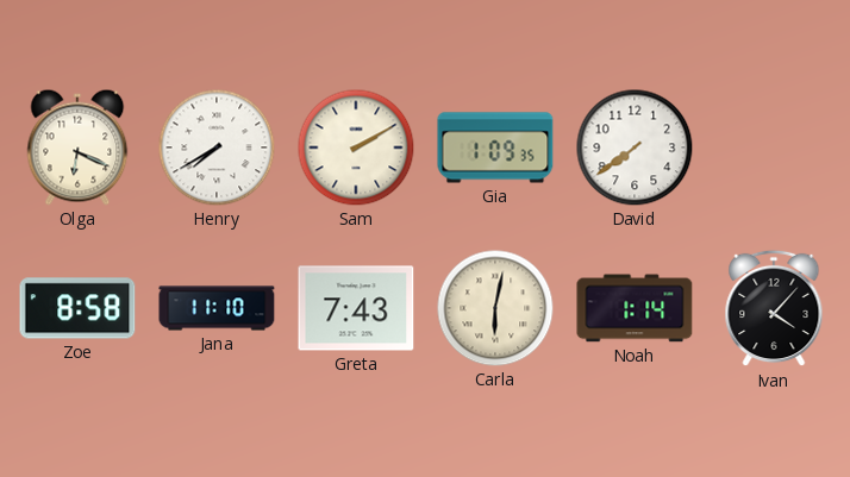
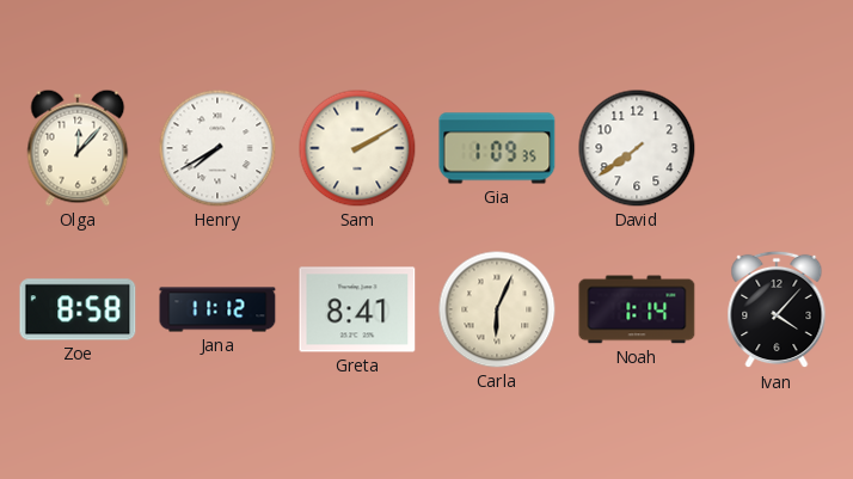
Olga: 6:19 -> 12:07
Jana: 11:10 -> 11:12
Greta: 7:43 -> 8:41
Carla: 6:02 -> 6:04
